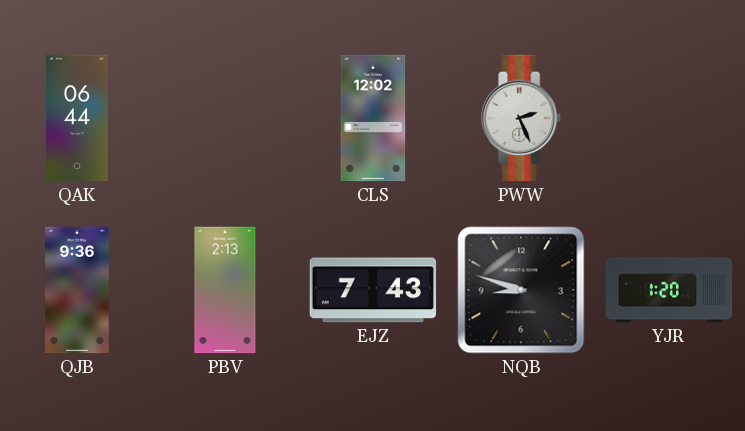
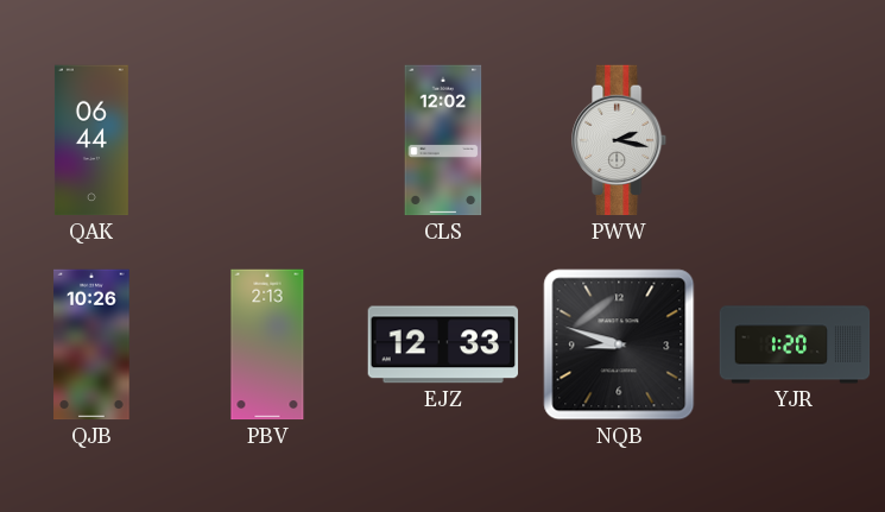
PWW: 2:26 -> 2:17
QJB: 9:36 -> 10:26
EJZ: 7:43 -> 12:33
